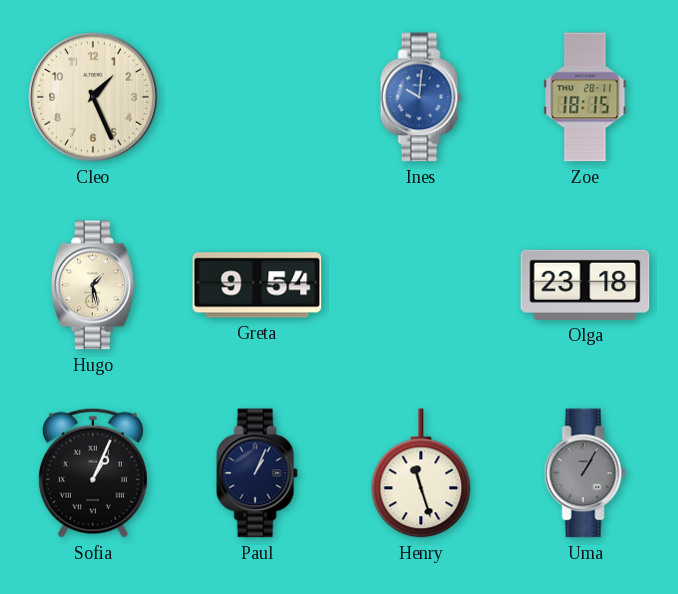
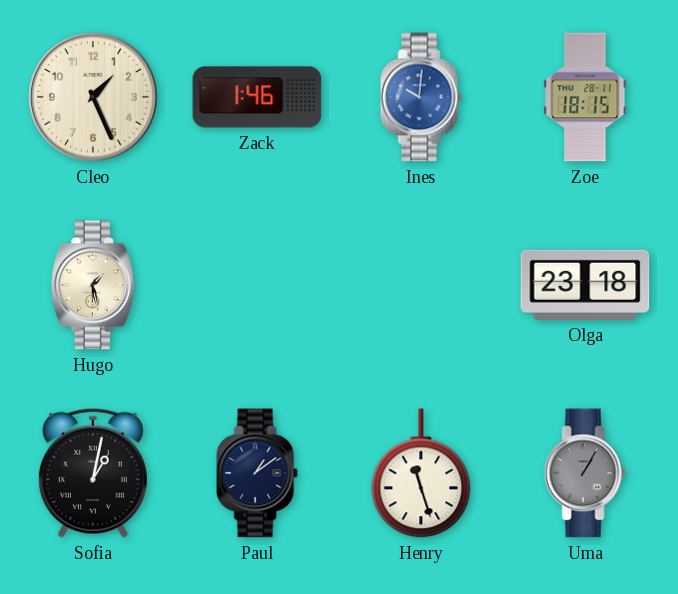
Zack: none -> 1:46
Greta: 9:54 -> none
Sofia: 1:04 -> 1:02
Paul: 1:04 -> 1:09
